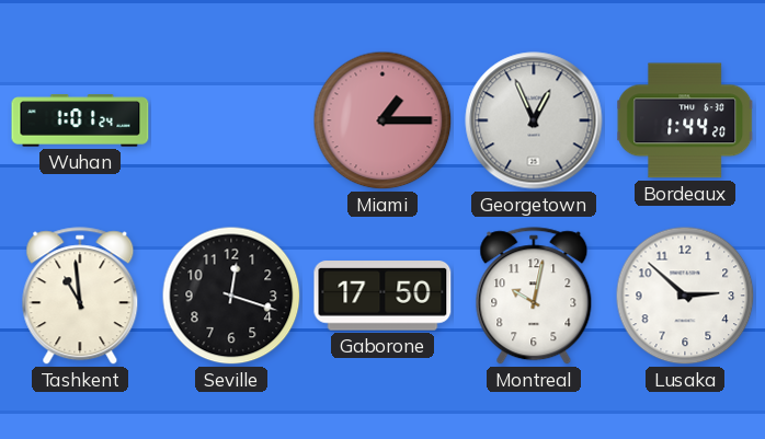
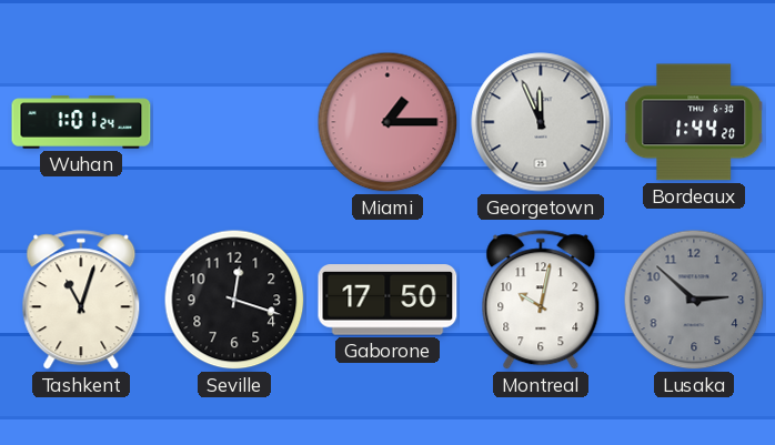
Georgetown: 12:56 -> 11:56
Tashkent: 10:59 -> 11:03
Lusaka dial: white -> grey
